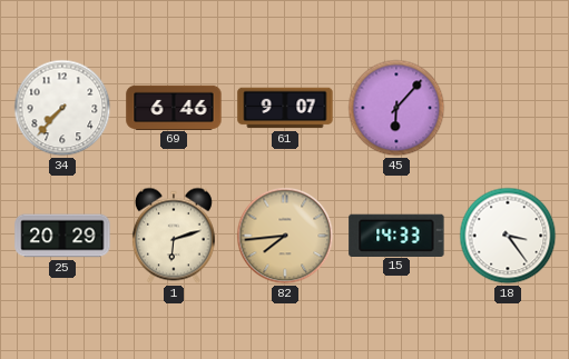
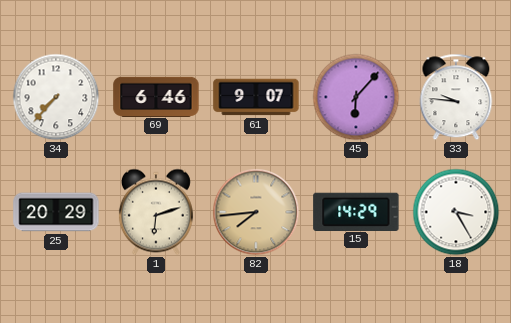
33: none -> 9:46
15: 14:33 -> 14:29
18: 3:24 -> 3:25
